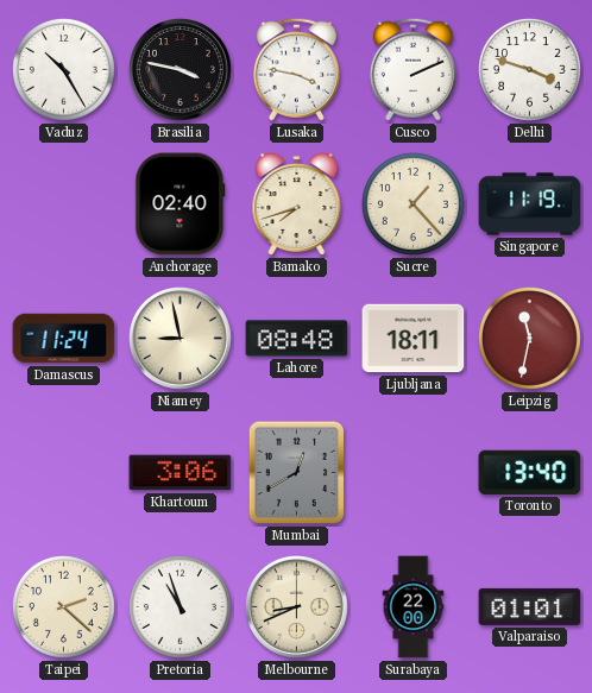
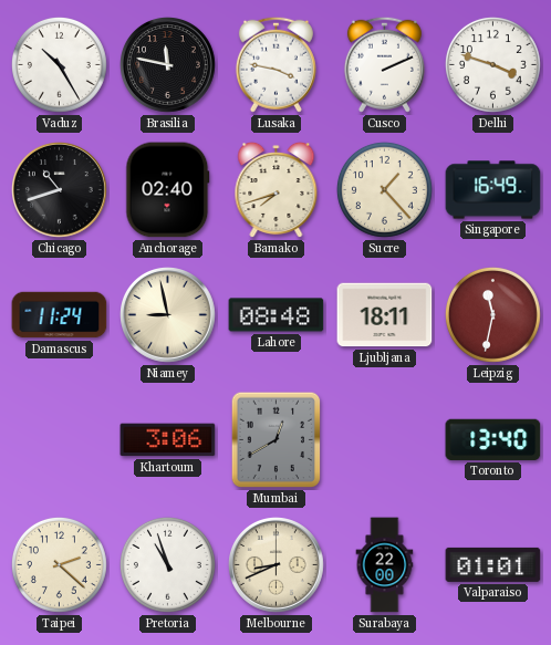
Brasilia: 3:47 -> 11:47
Chicago: none -> 10:42
Singapore: 11:19 -> 16:49
